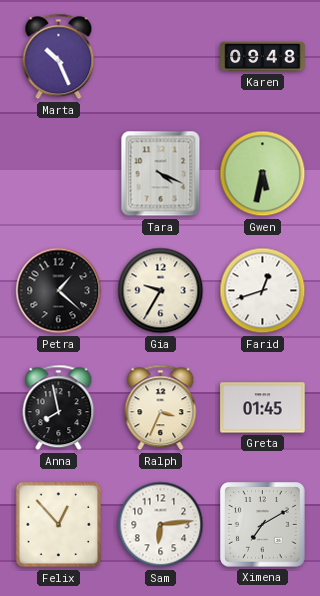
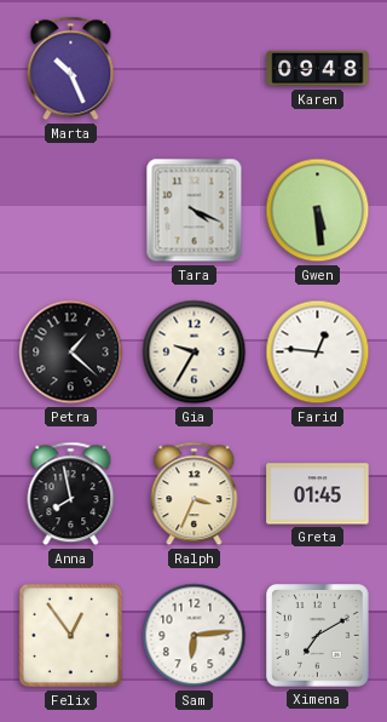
Gwen: 5:32 -> 5:29
Farid: 12:42 -> 12:46
Felix: 12:53 -> 12:54
